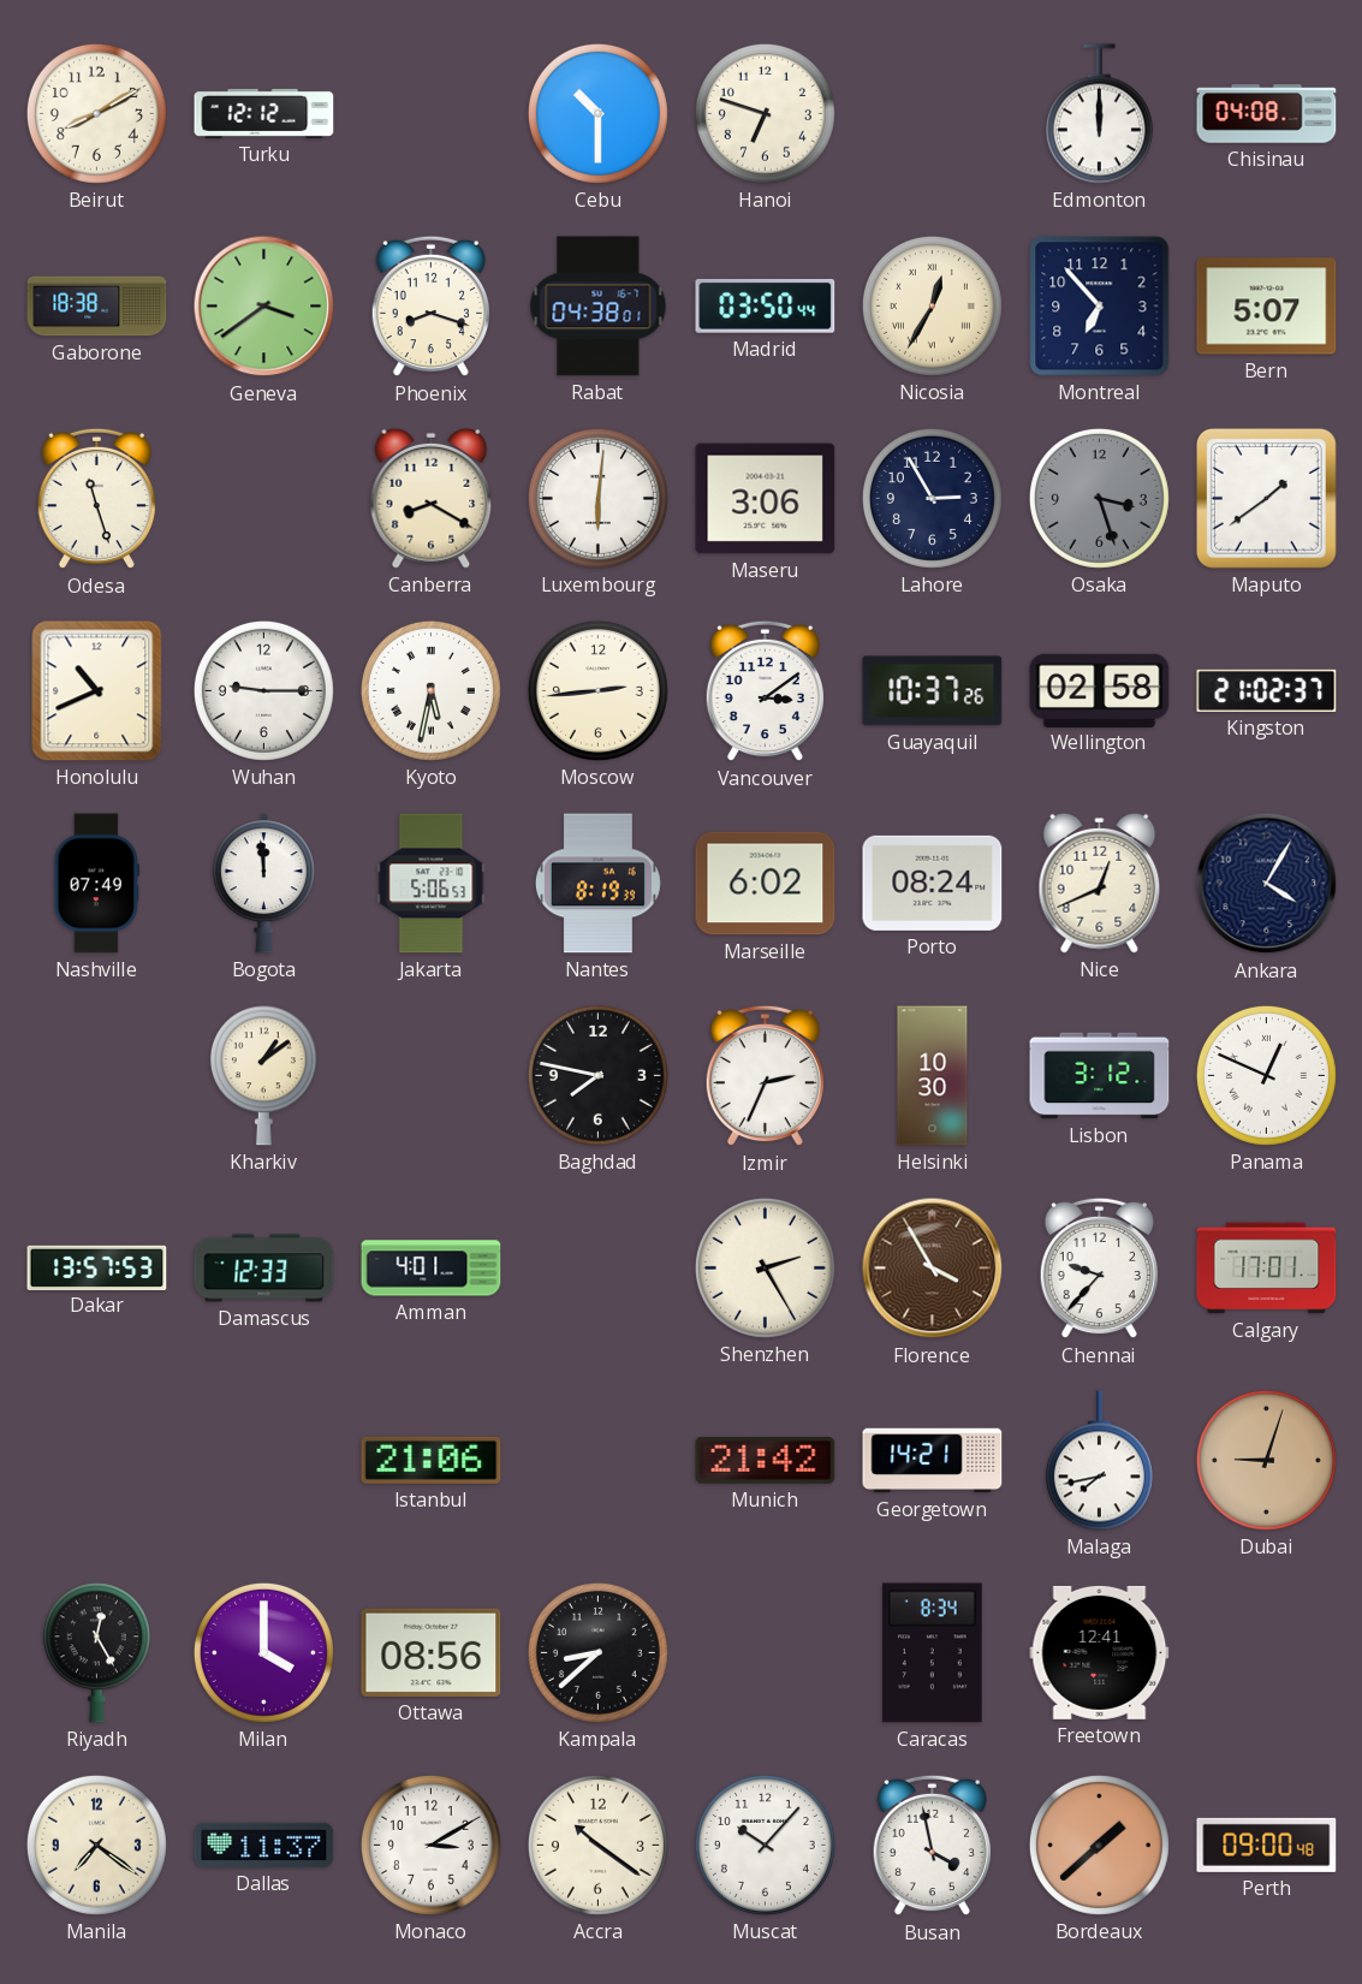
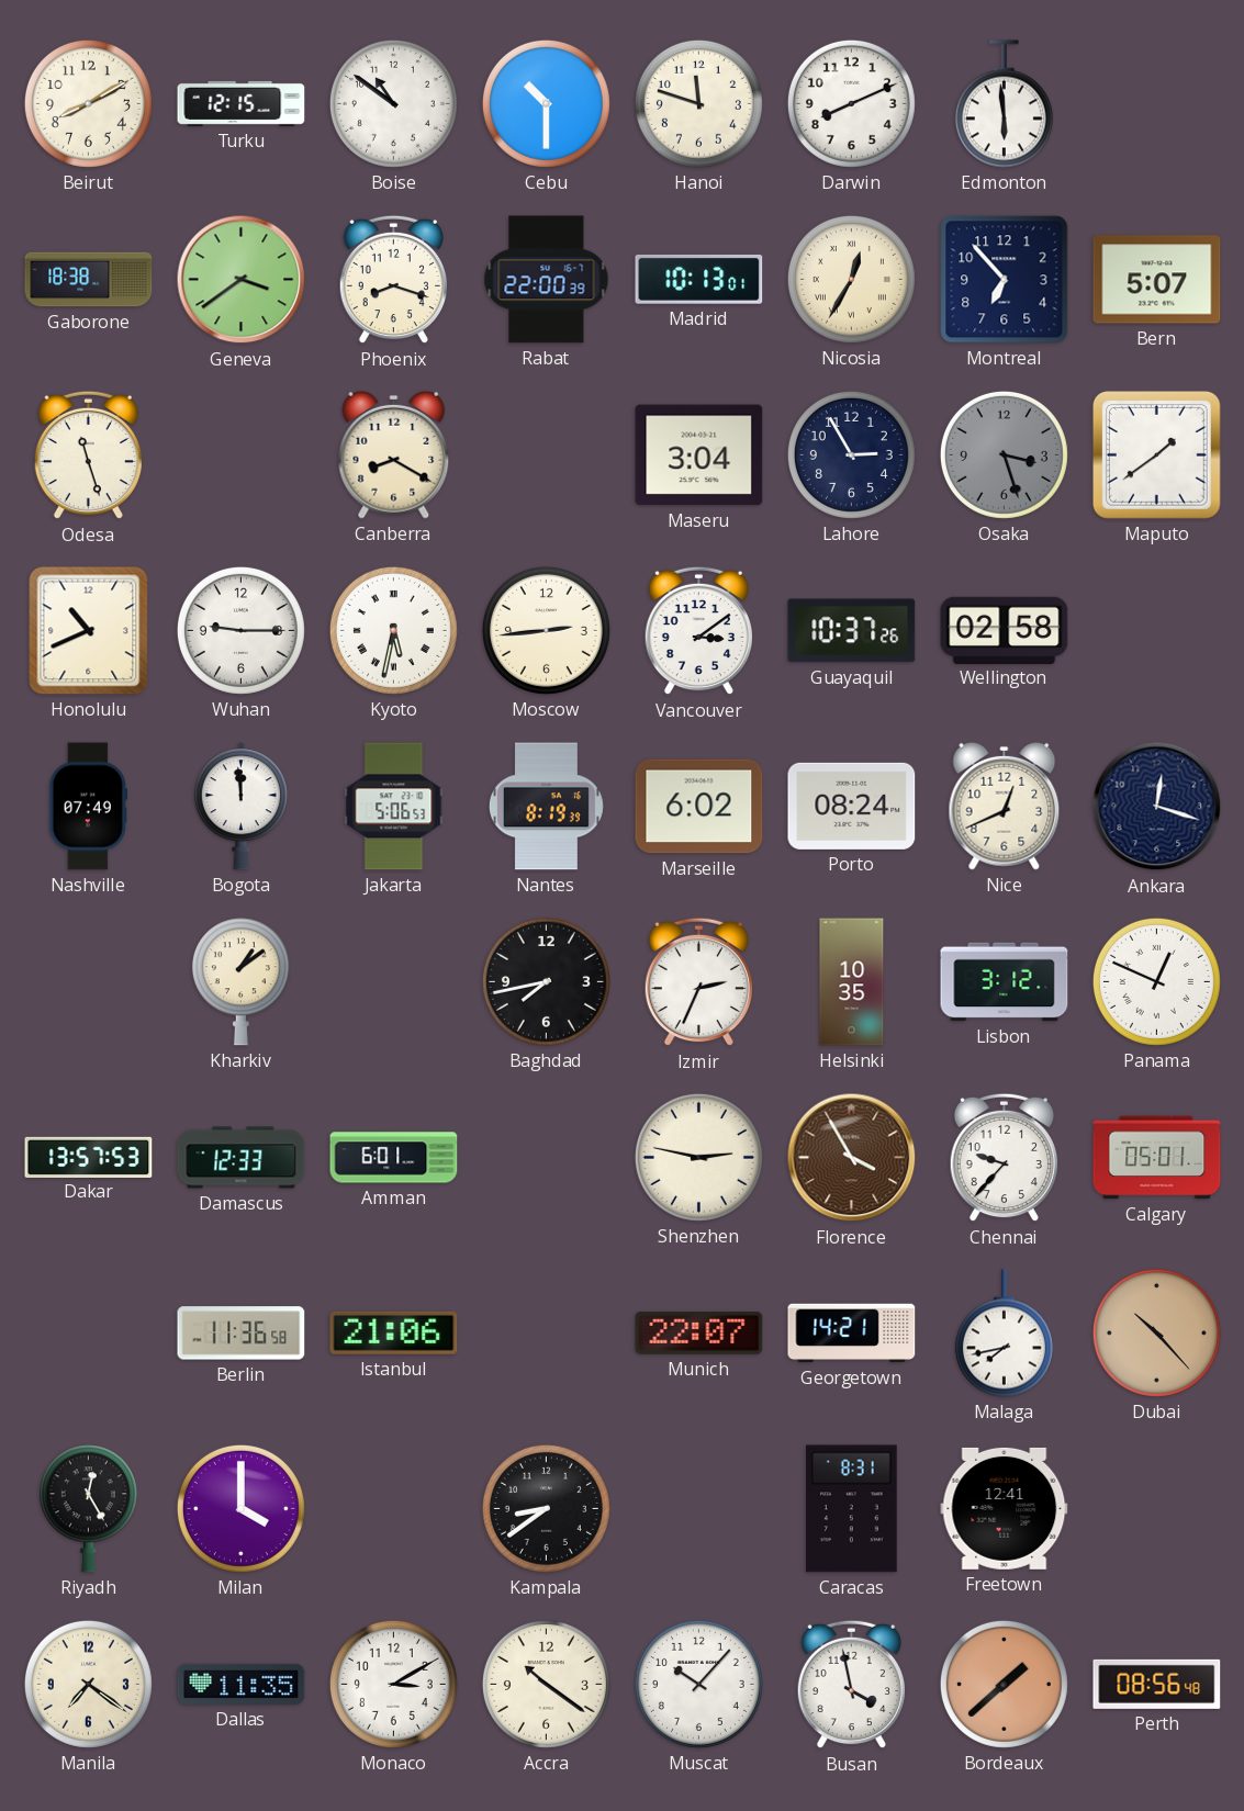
Turku: 12:12 -> 12:15
Boise: none -> 10:51
Hanoi: 6:48 -> 11:48
Darwin: none -> 8:11
Edmonton: 12:00 -> 5:59
Chisinau: 04:08 -> none
Rabat: 04:38 -> 22:00
Madrid: 03:50 -> 10:13
Luxembourg: 6:01 -> none
Maseru: 3:06 -> 3:04
Kingston: 21:02 -> none
Ankara: 4:05 -> 12:18
Baghdad: 7:47 -> 7:43
Helsinki: 10:30 -> 10:35
Amman: 4:01 -> 6:01
Shenzhen: 2:25 -> 2:47
Calgary: 17:01 -> 05:01
Berlin: none -> 11:36
Munich: 21:42 -> 22:07
Dubai: 9:03 -> 10:23
Ottawa: 08:56 -> none
Kampala: 8:38 -> 8:39
Caracas: 8:34 -> 8:31
Dallas: 11:37 -> 11:35
Perth: 09:00 -> 08:56
